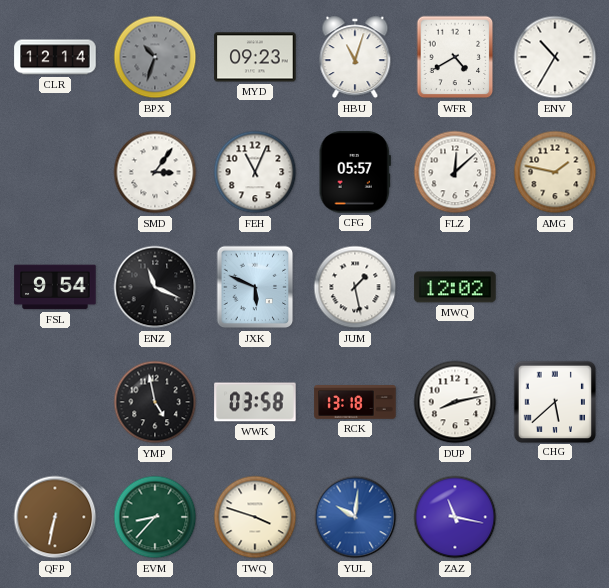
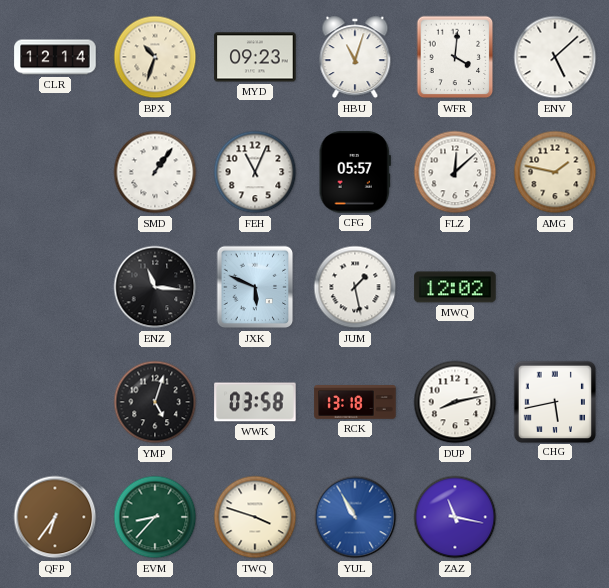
BPX dial: grey -> cream
WFR: 4:40 -> 4:01
ENV: 10:35 -> 5:08
SMD: 3:06 -> 1:06
FSL: 9:54 -> none
ENZ: 11:19 -> 11:16
YMP: 4:58 -> 5:03
CHG: 5:38 -> 5:43
QFP: 6:32 -> 6:36
YUL: 10:01 -> 10:55
